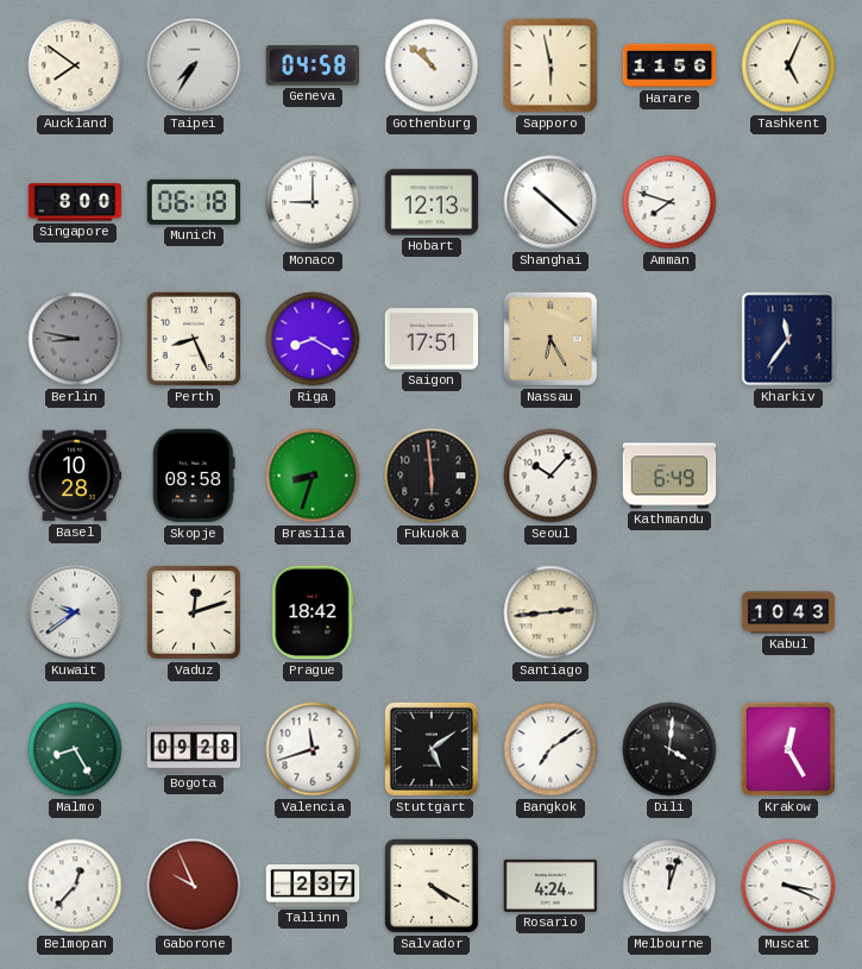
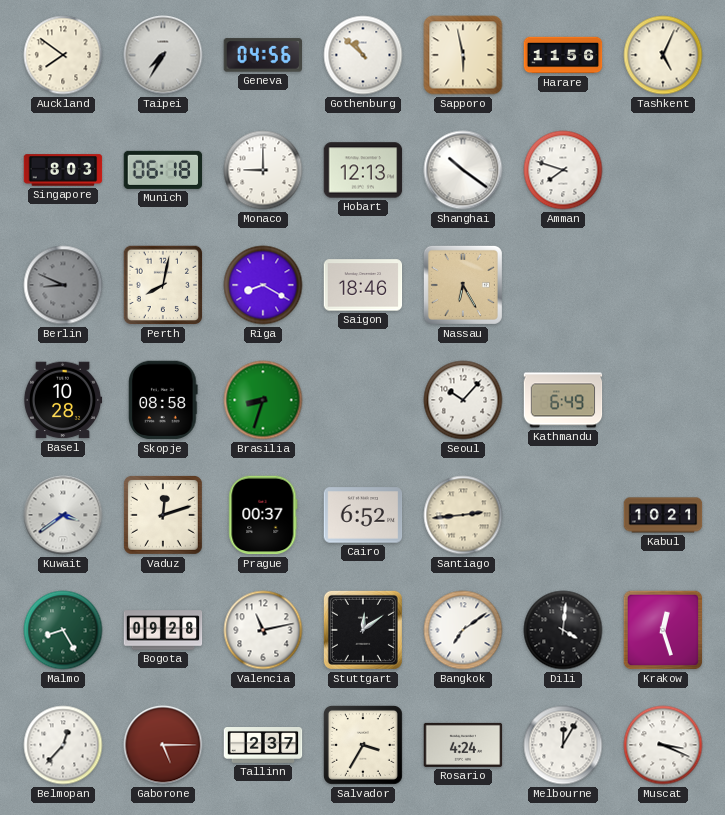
Geneva: 04:58 -> 04:56
Singapore: 8:00 -> 8:03
Shanghai: 10:22 -> 10:21
Berlin: 8:47 -> 8:49
Perth: 8:26 -> 8:02
Saigon: 17:51 -> 18:46
Kharkiv: 11:36 -> none
Fukuoka: 5:59 -> none
Kuwait: 9:39 -> 3:39
Prague: 18:42 -> 00:37
Cairo: none -> 6:52
Kabul: 10:43 -> 10:21
Valencia: 11:42 -> 11:13
Stuttgart: 5:09 -> 12:09
Krakow: 12:25 -> 12:27
Gaborone: 9:56 -> 5:15
Salvador: 4:20 -> 3:35
Melbourne: 12:03 -> 12:05
